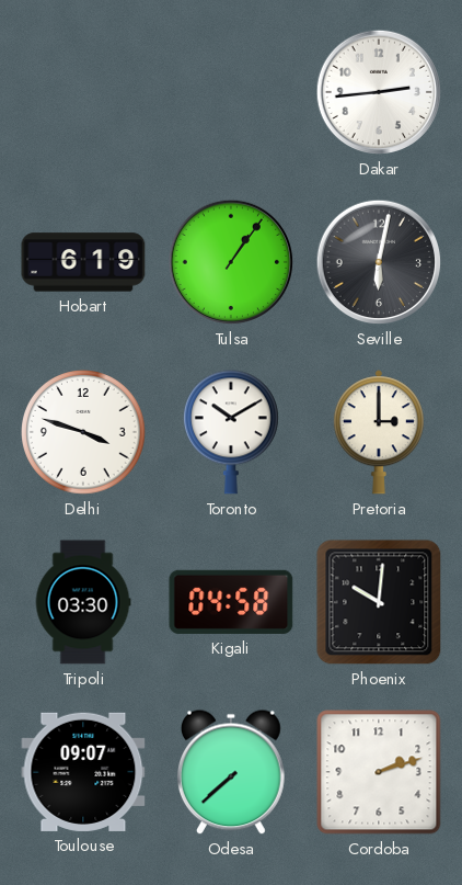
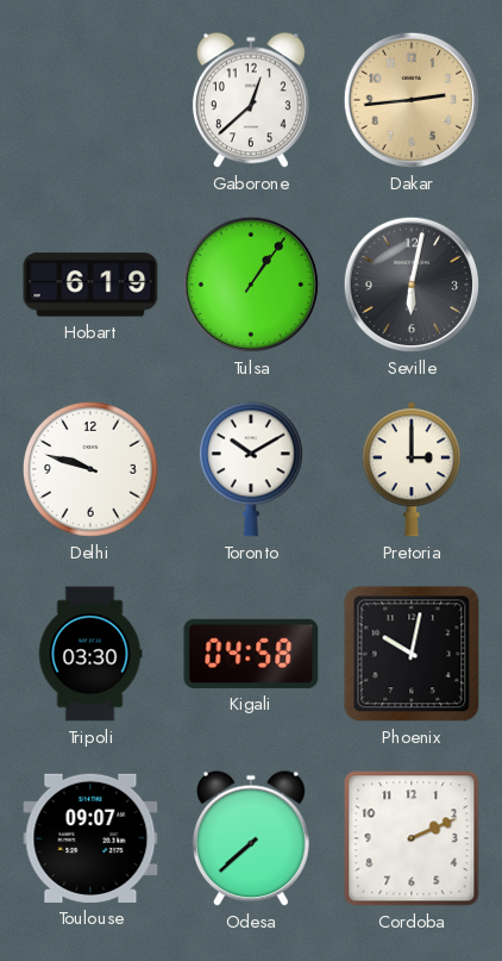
Gaborone: none -> 12:38
Dakar dial: white -> champagne
Delhi: 3:48 -> 9:48
Phoenix: 10:01 -> 10:02
Cordoba: 2:12 -> 2:11
